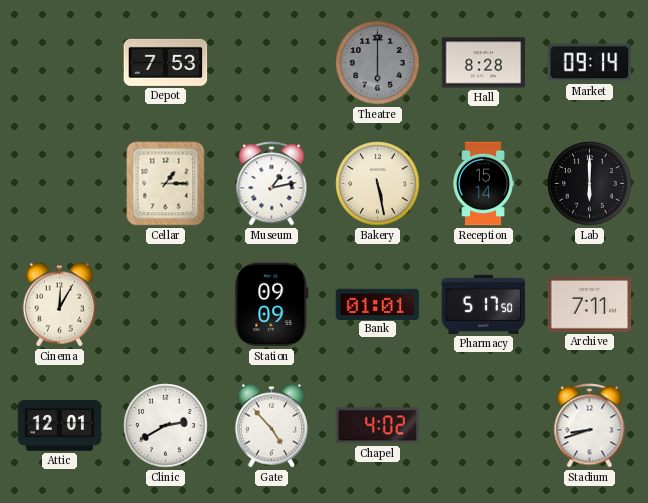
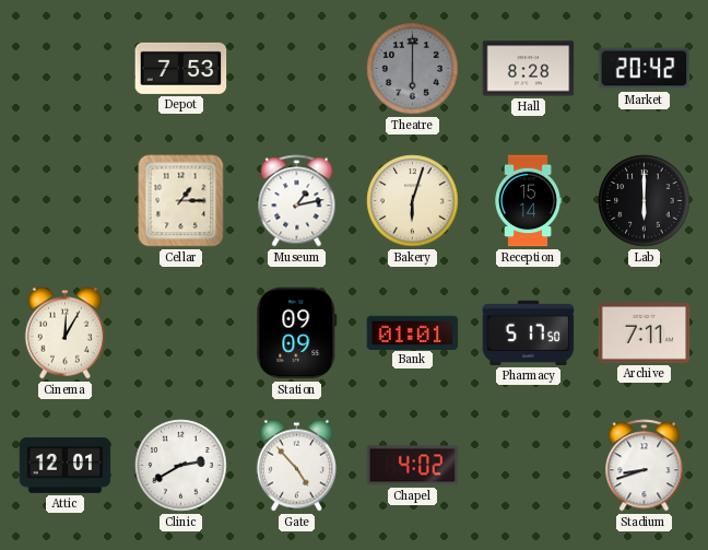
Market: 09:14 -> 20:42
Bakery: 5:28 -> 6:03
